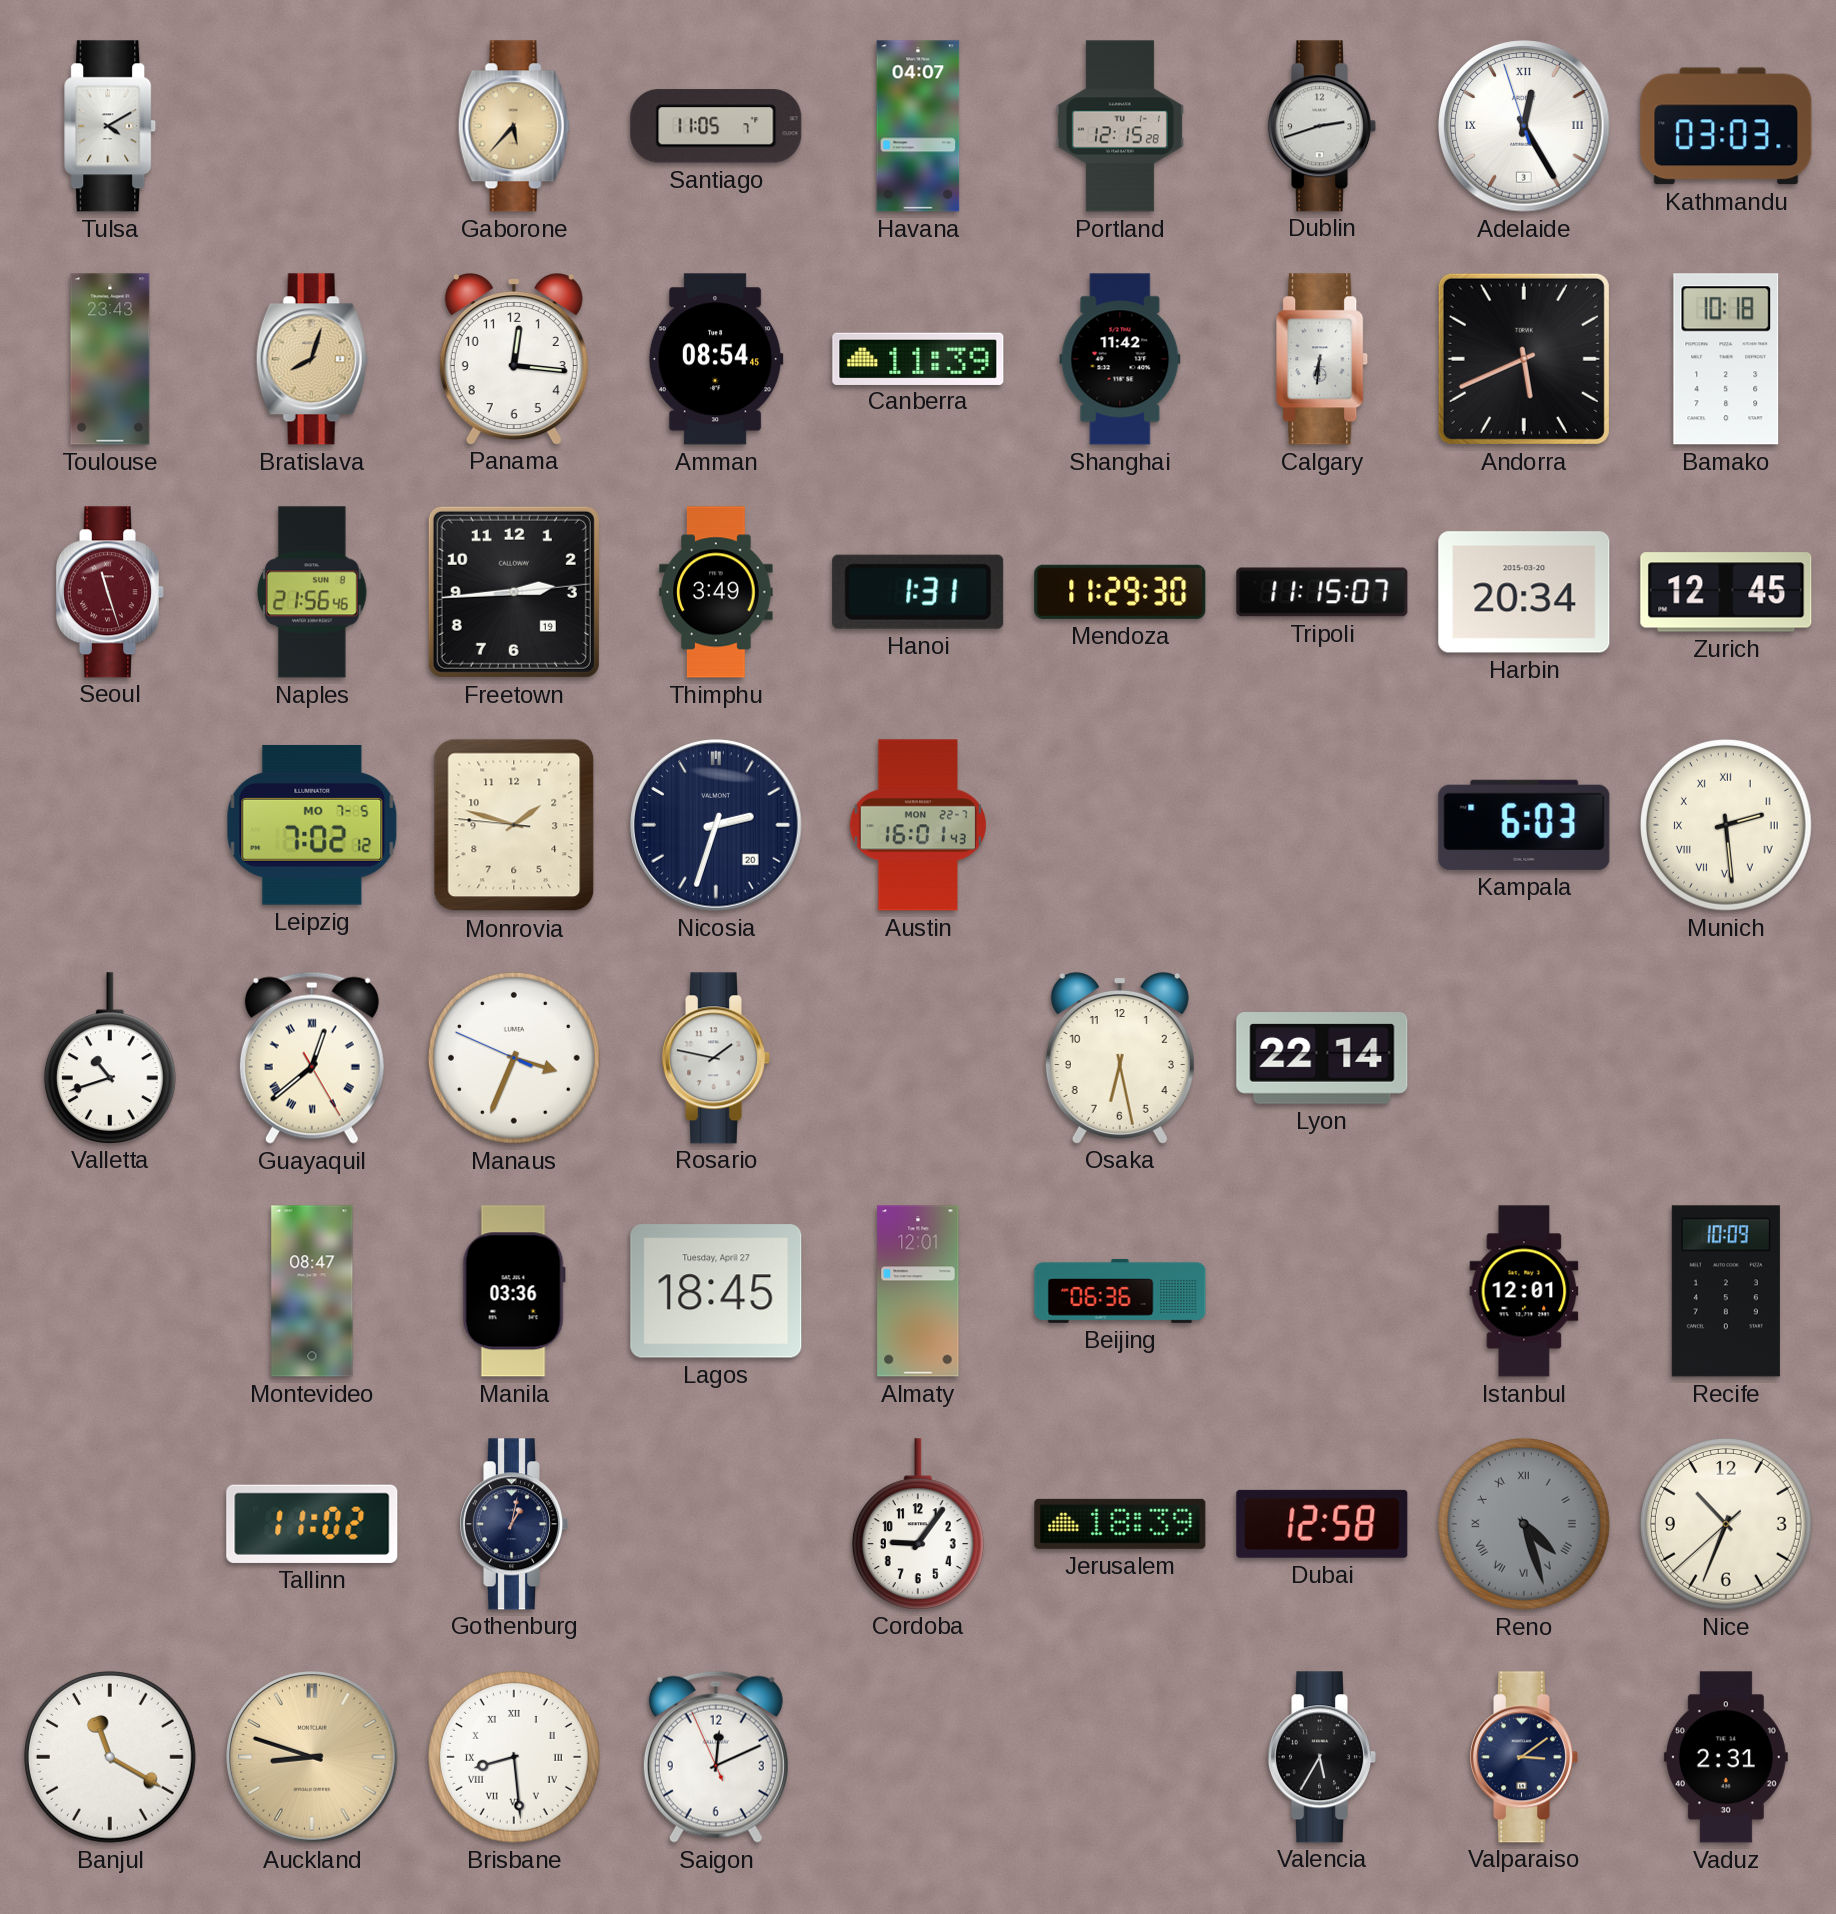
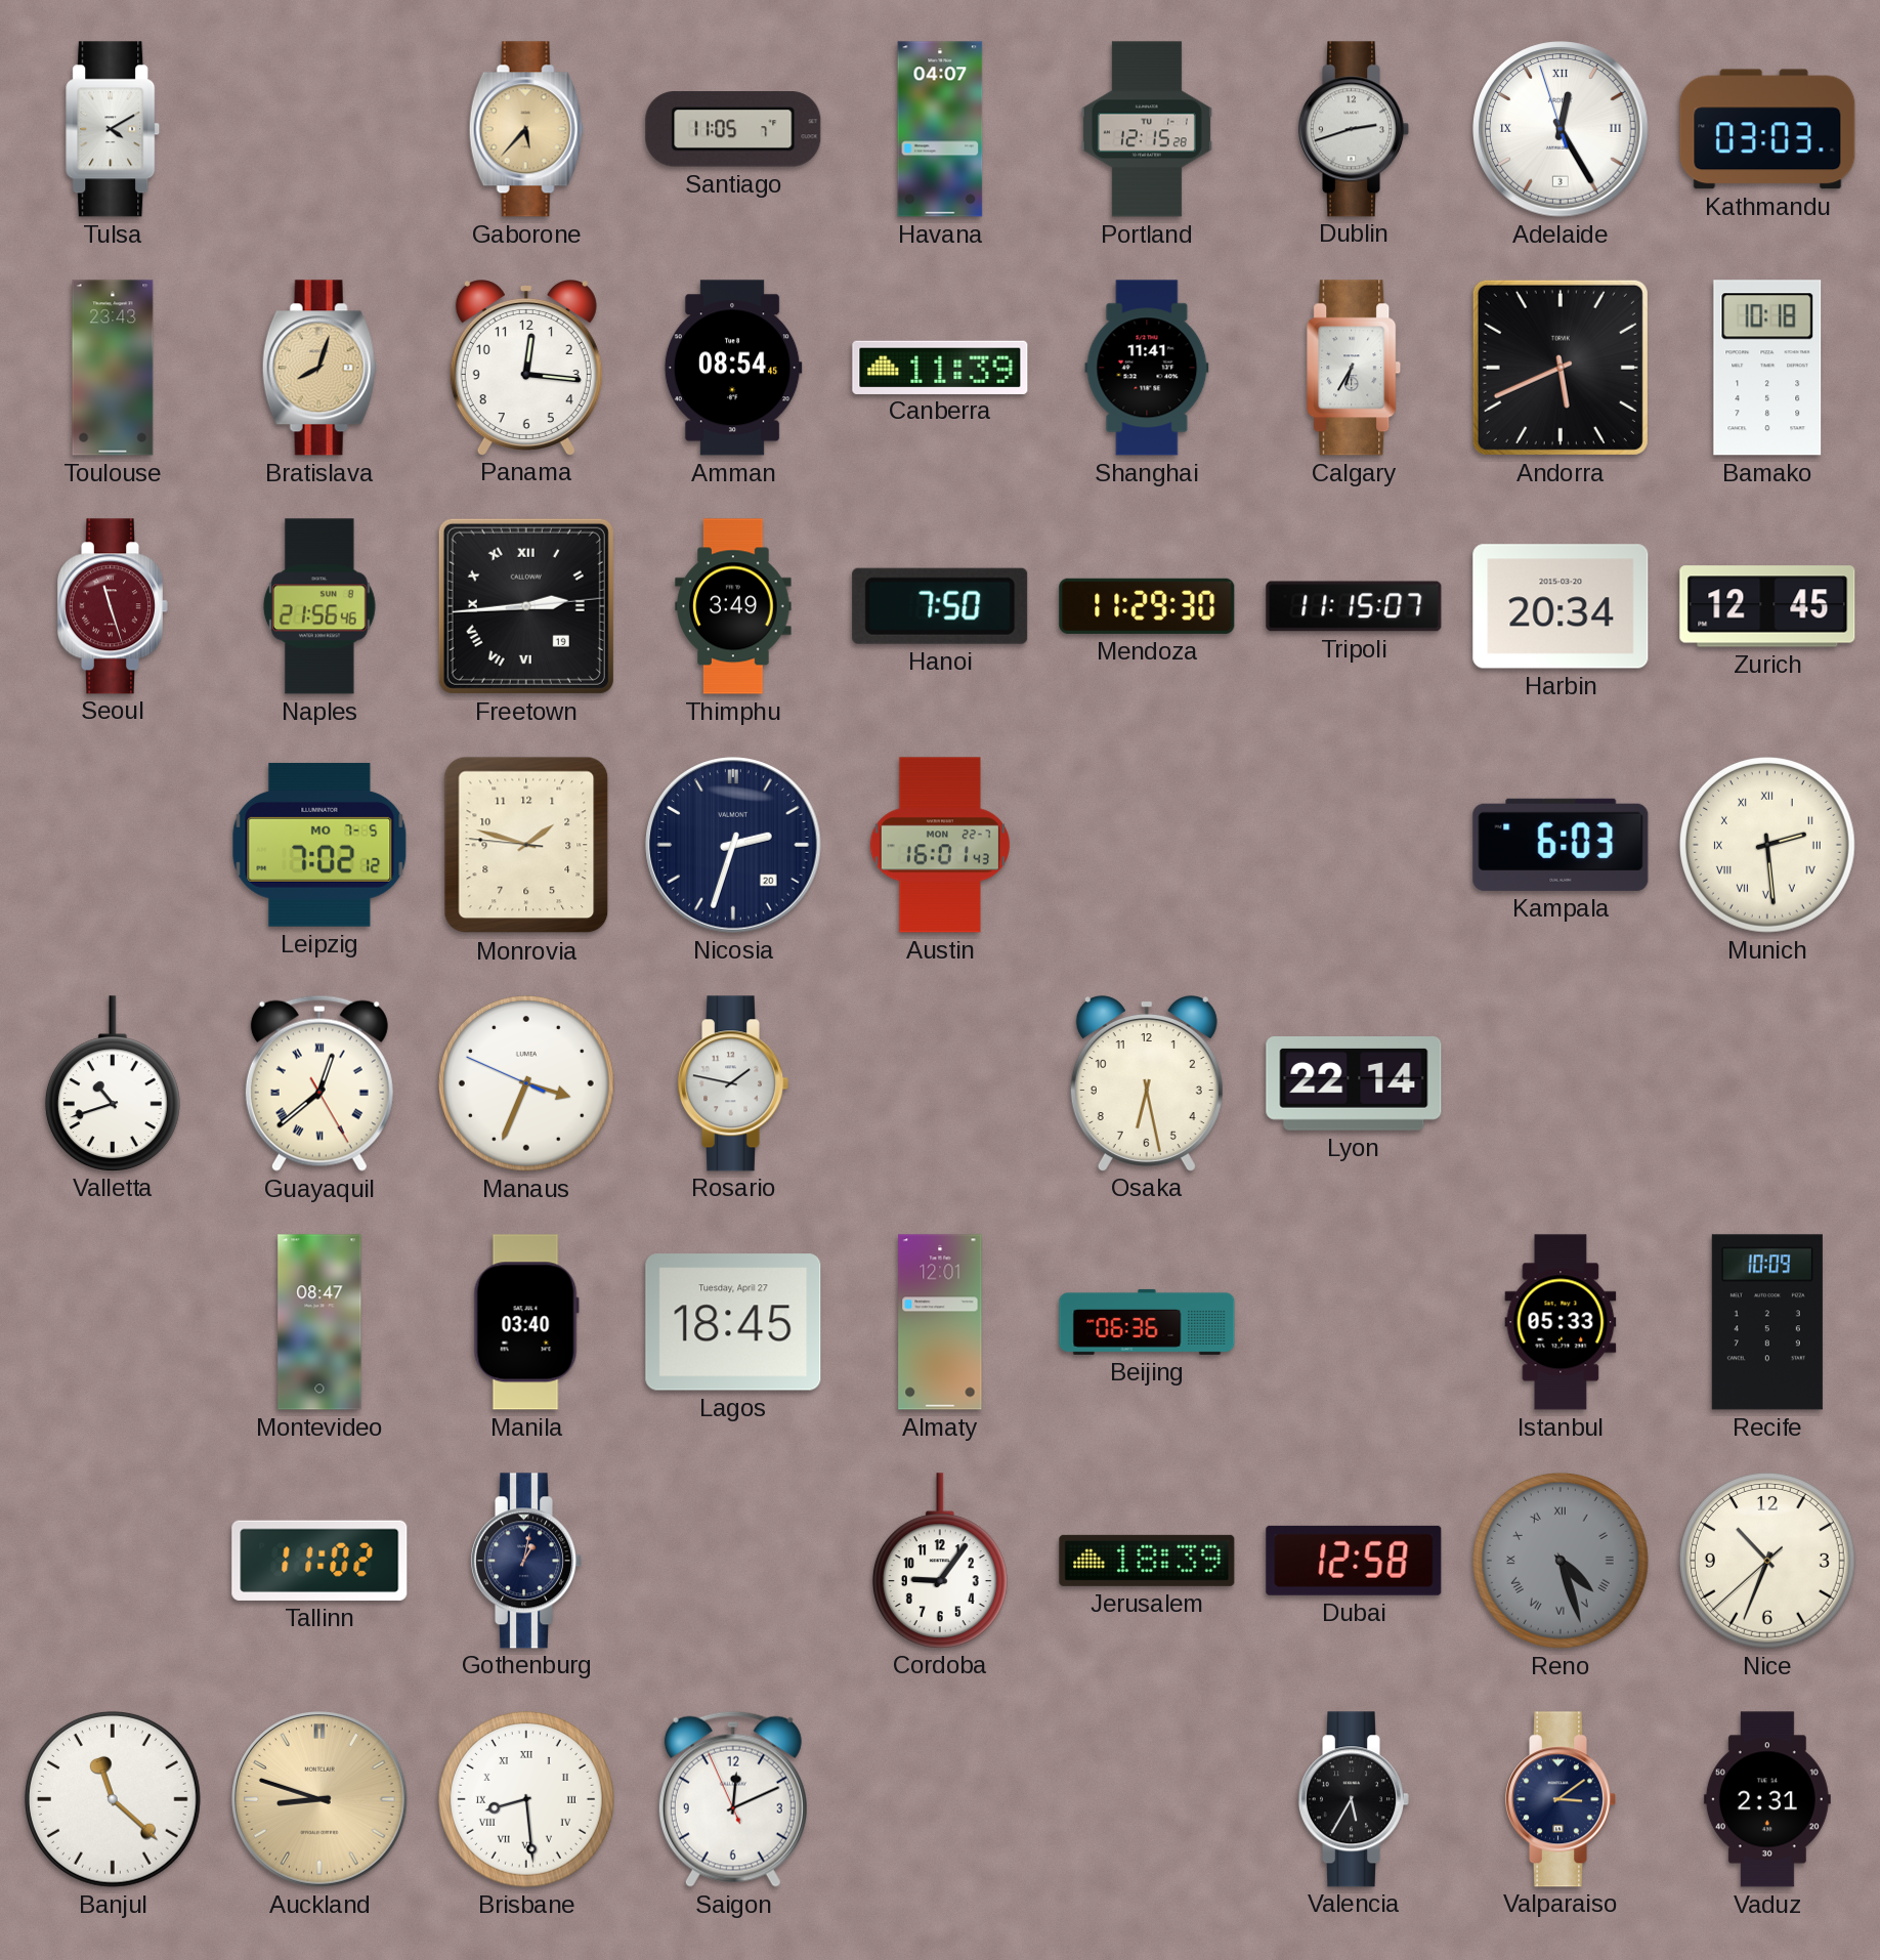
Shanghai: 11:42 -> 11:41
Calgary: 6:31 -> 6:35
Freetown numerals: Arabic -> Roman
Hanoi: 1:31 -> 7:50
Manila: 03:36 -> 03:40
Istanbul: 12:01 -> 05:33
Banjul: 11:20 -> 11:22
